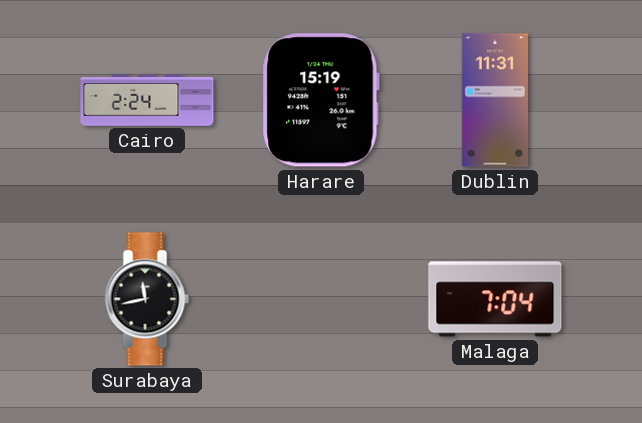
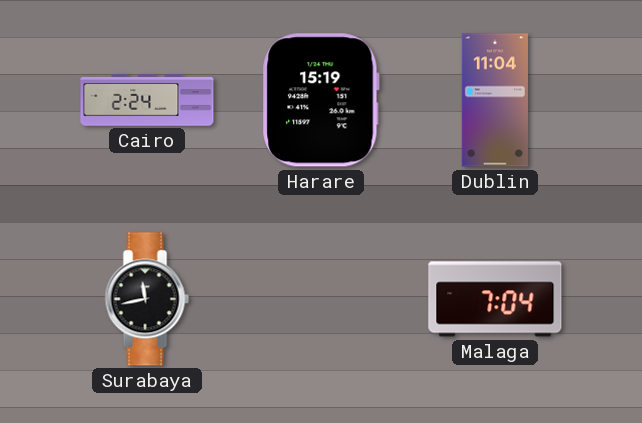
Dublin: 11:31 -> 11:04
